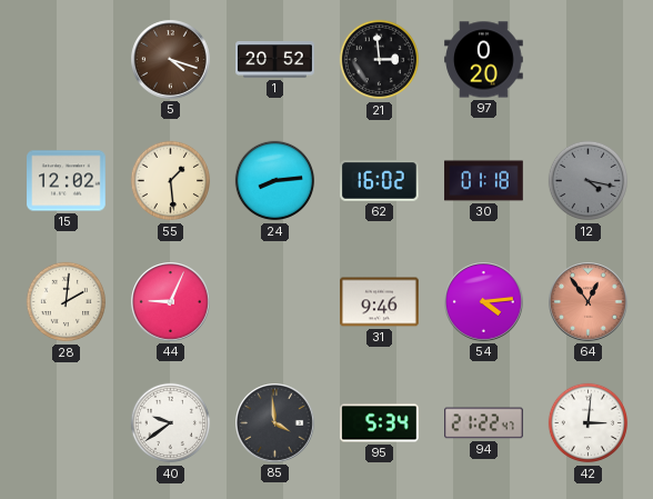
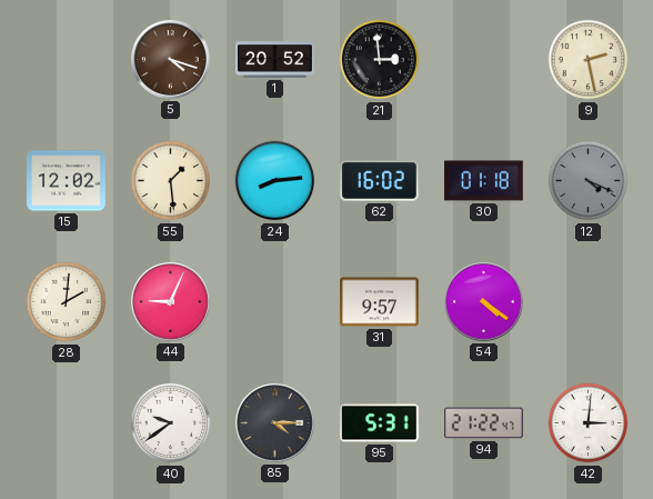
97: 0:20 -> none
9: none -> 2:28
12: 4:17 -> 4:19
31: 9:46 -> 9:57
54: 4:14 -> 4:21
64: 12:54 -> none
85: 3:59 -> 4:15
95: 5:34 -> 5:31
